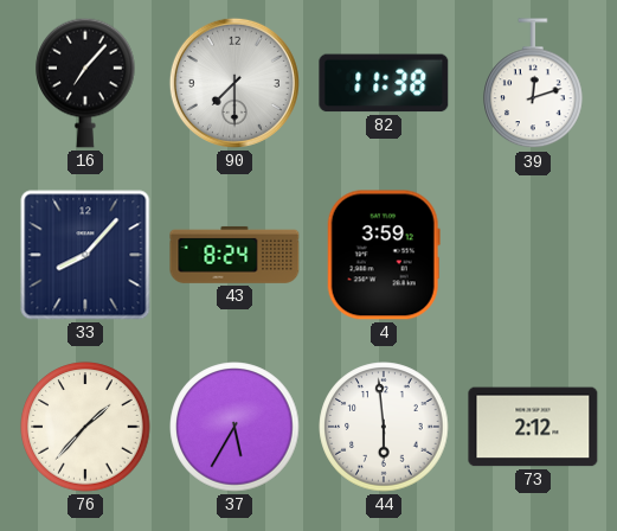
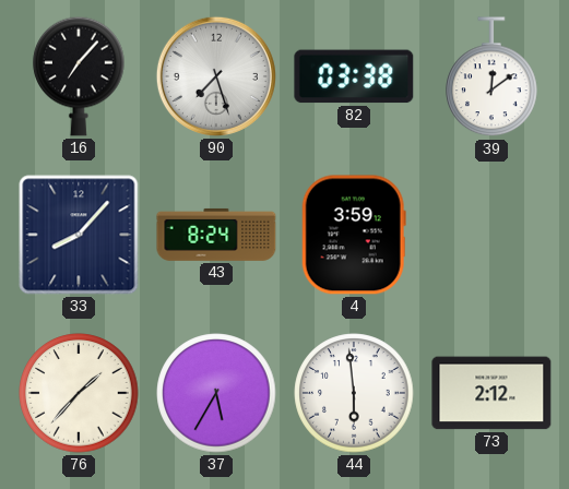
90: 7:30 -> 7:27
82: 11:38 -> 03:38
39: 12:12 -> 12:09
